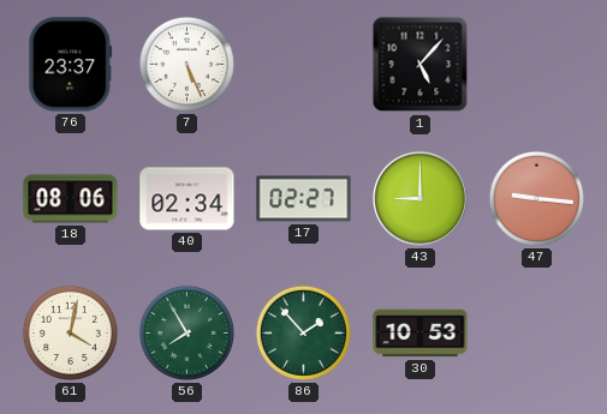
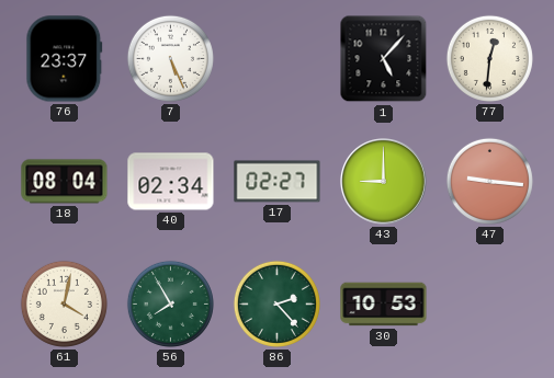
77: none -> 12:31
18: 08:06 -> 08:04
86: 1:53 -> 2:23
